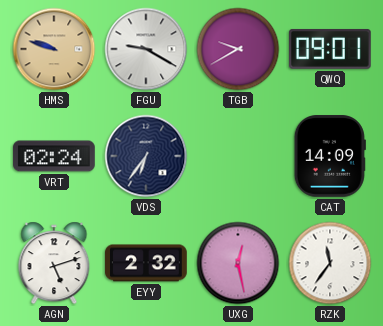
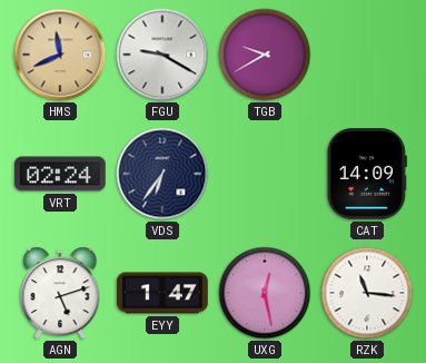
HMS: 9:48 -> 11:41
QWQ: 09:01 -> none
EYY: 2:32 -> 1:47
RZK: 11:36 -> 11:16
